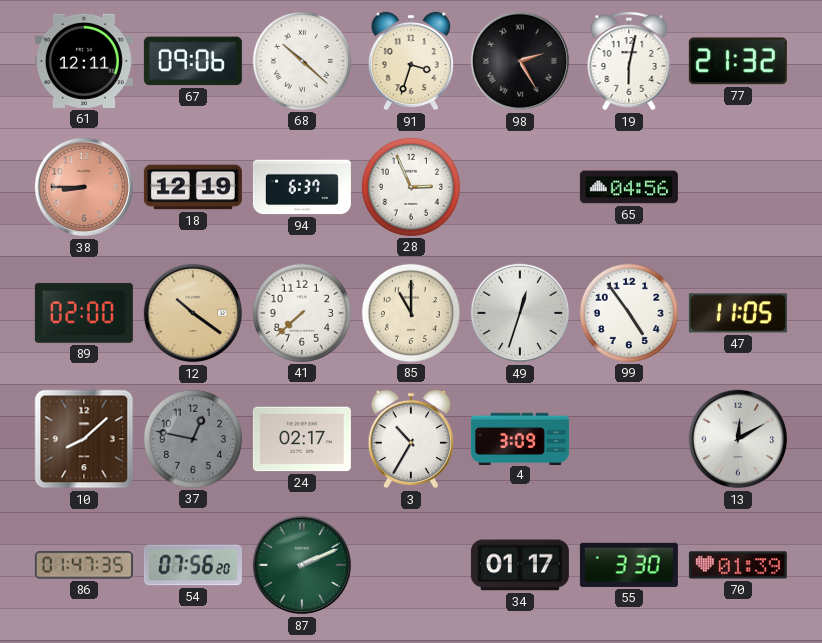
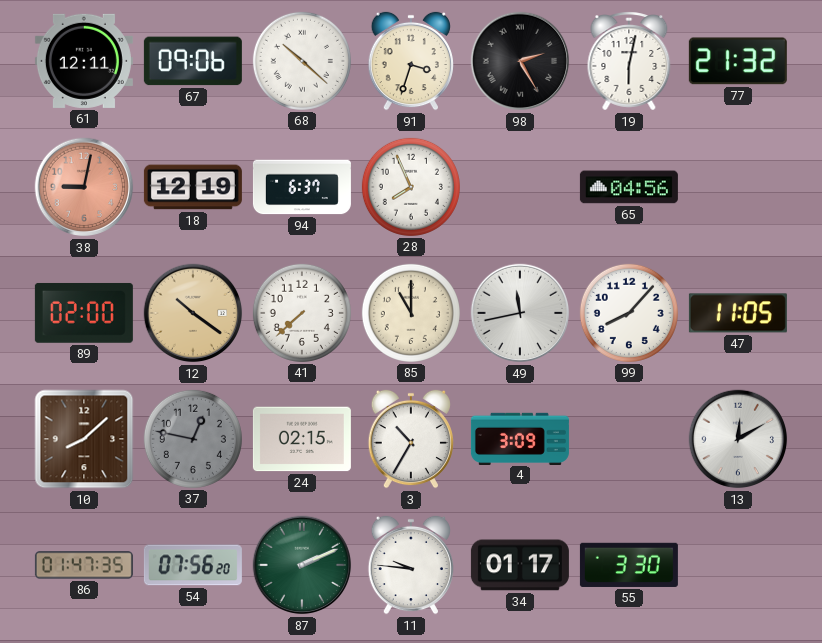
38: 8:45 -> 9:02
28: 2:56 -> 7:56
49: 12:33 -> 11:43
99: 4:54 -> 8:07
24: 02:17 -> 02:15
11: none -> 9:46
70: 01:39 -> none
